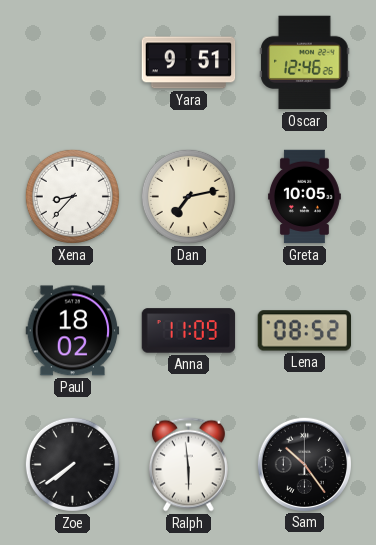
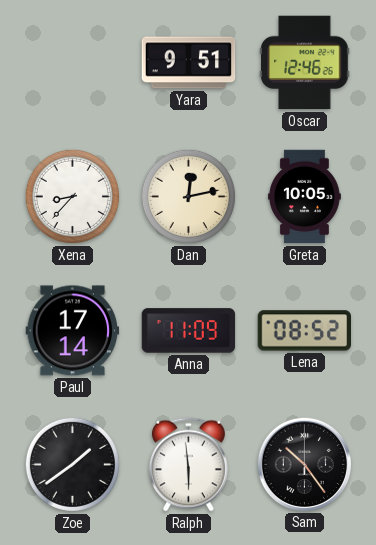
Dan: 7:13 -> 12:13
Paul: 18:02 -> 17:14
Zoe: 7:39 -> 1:39
